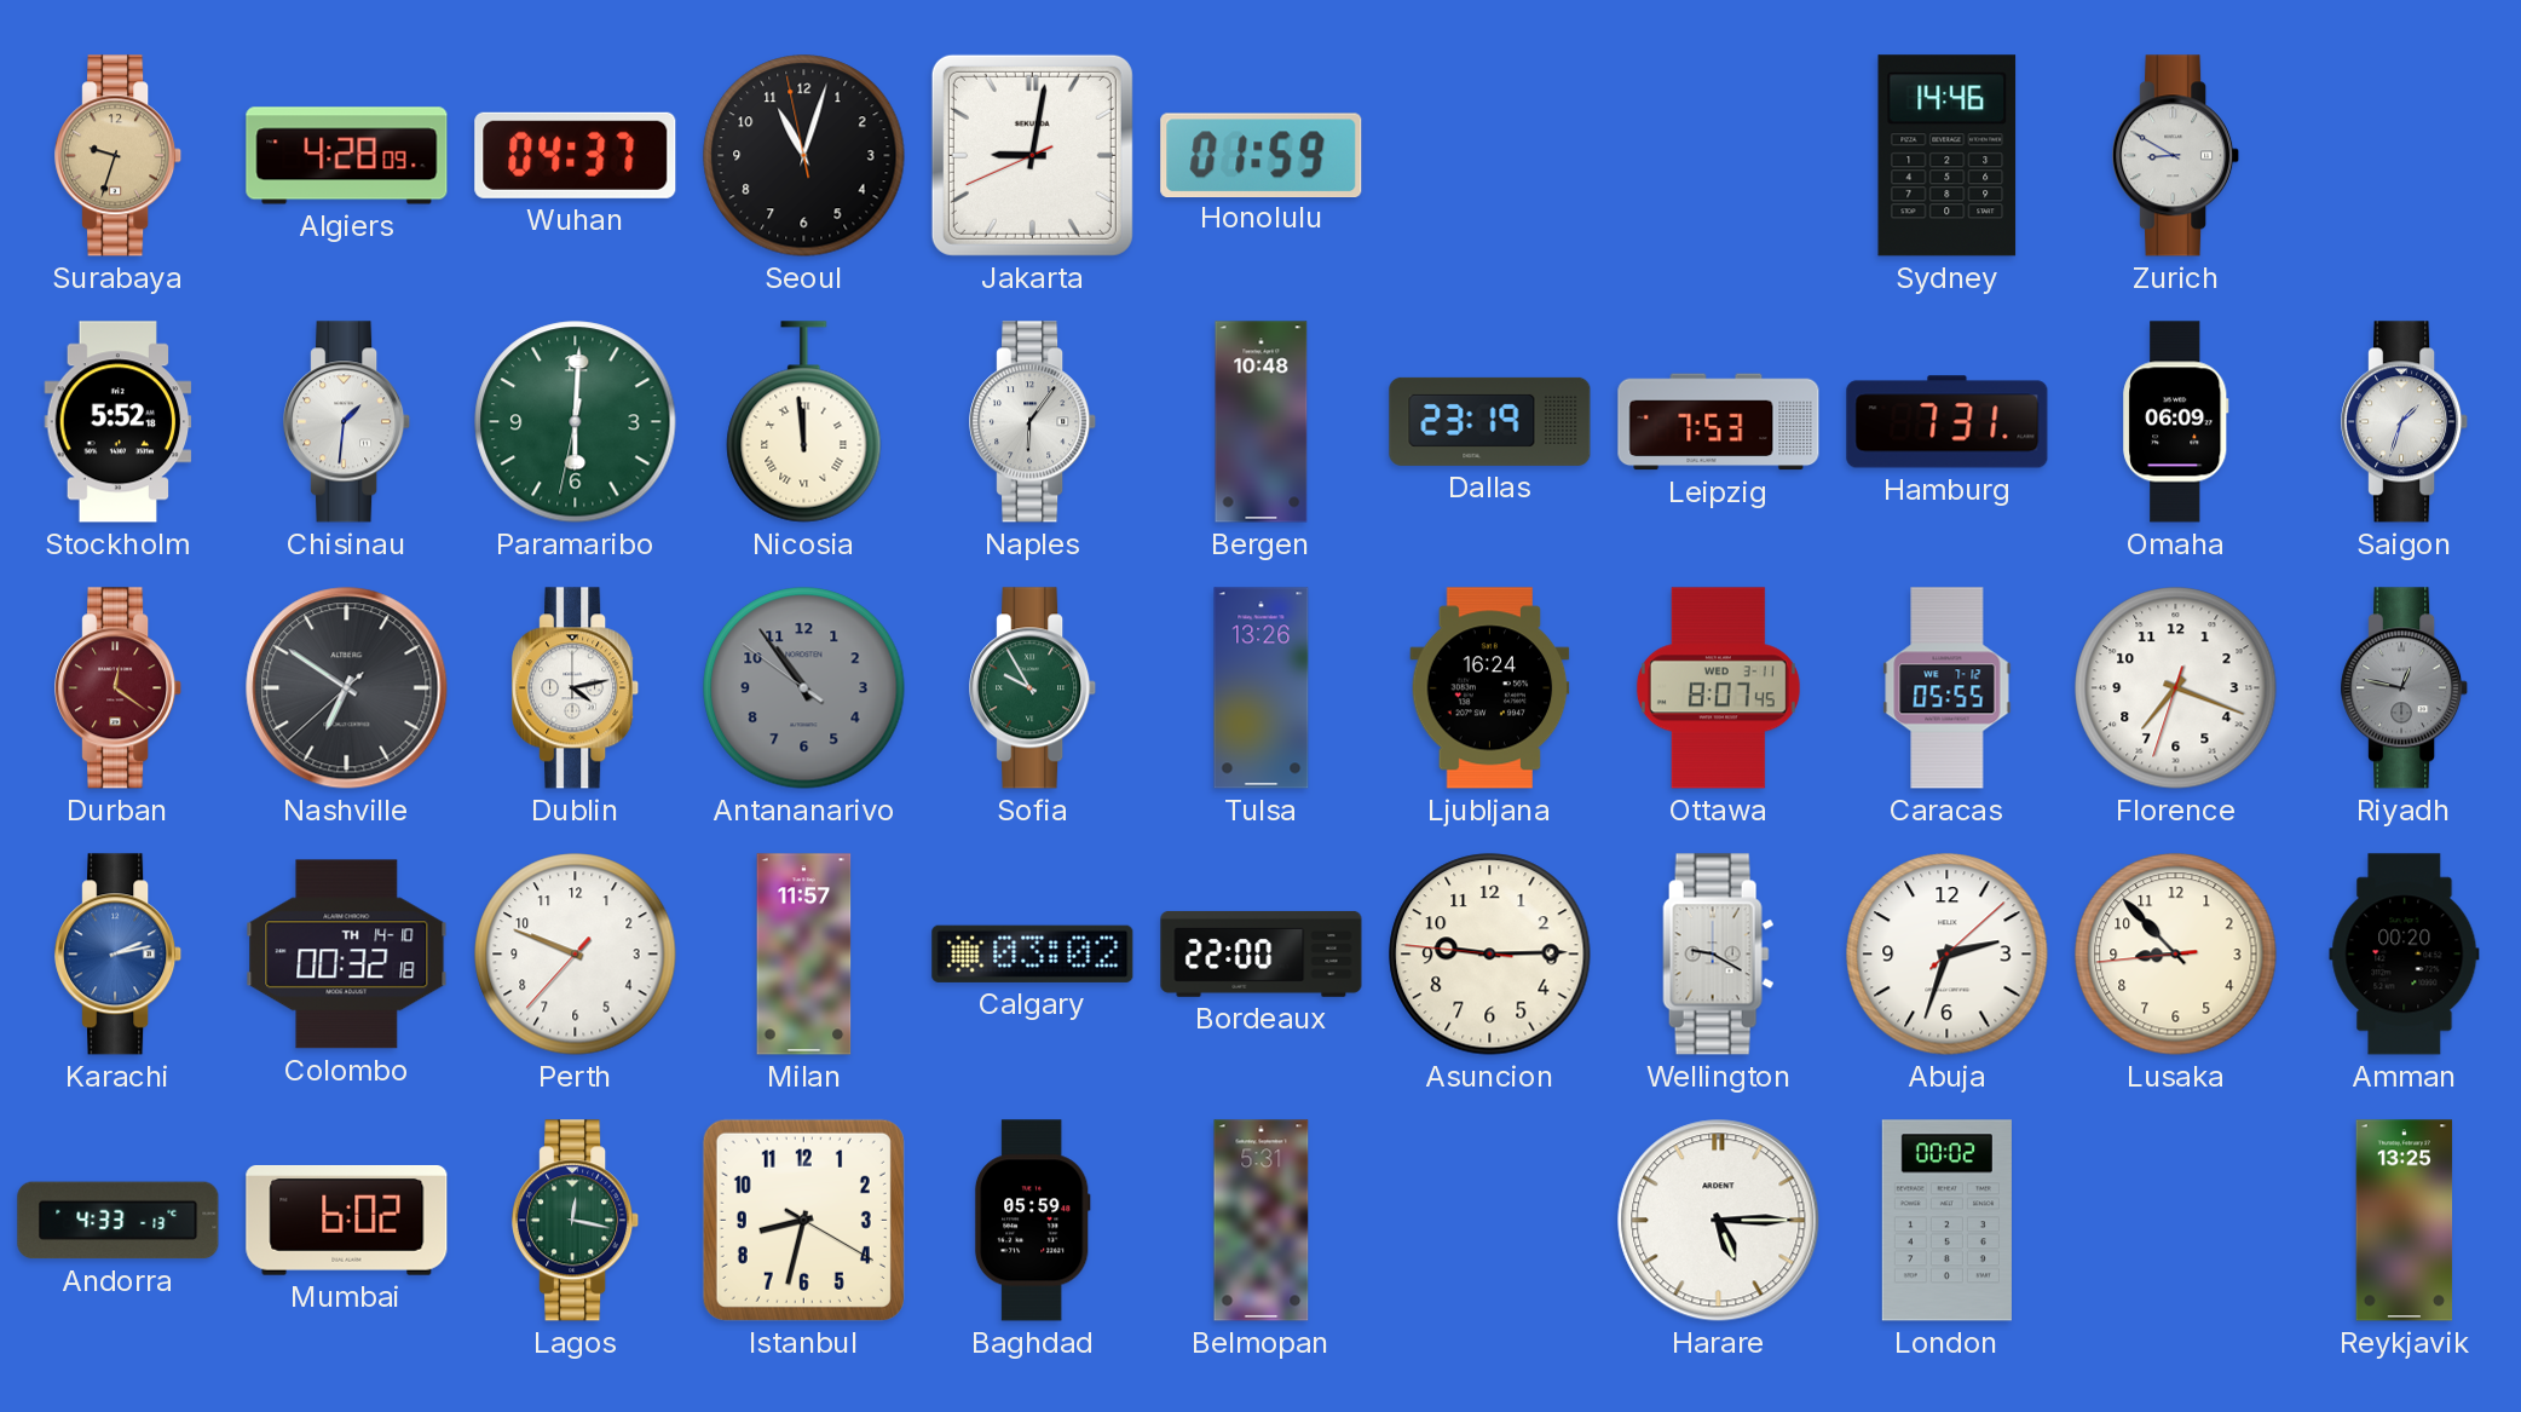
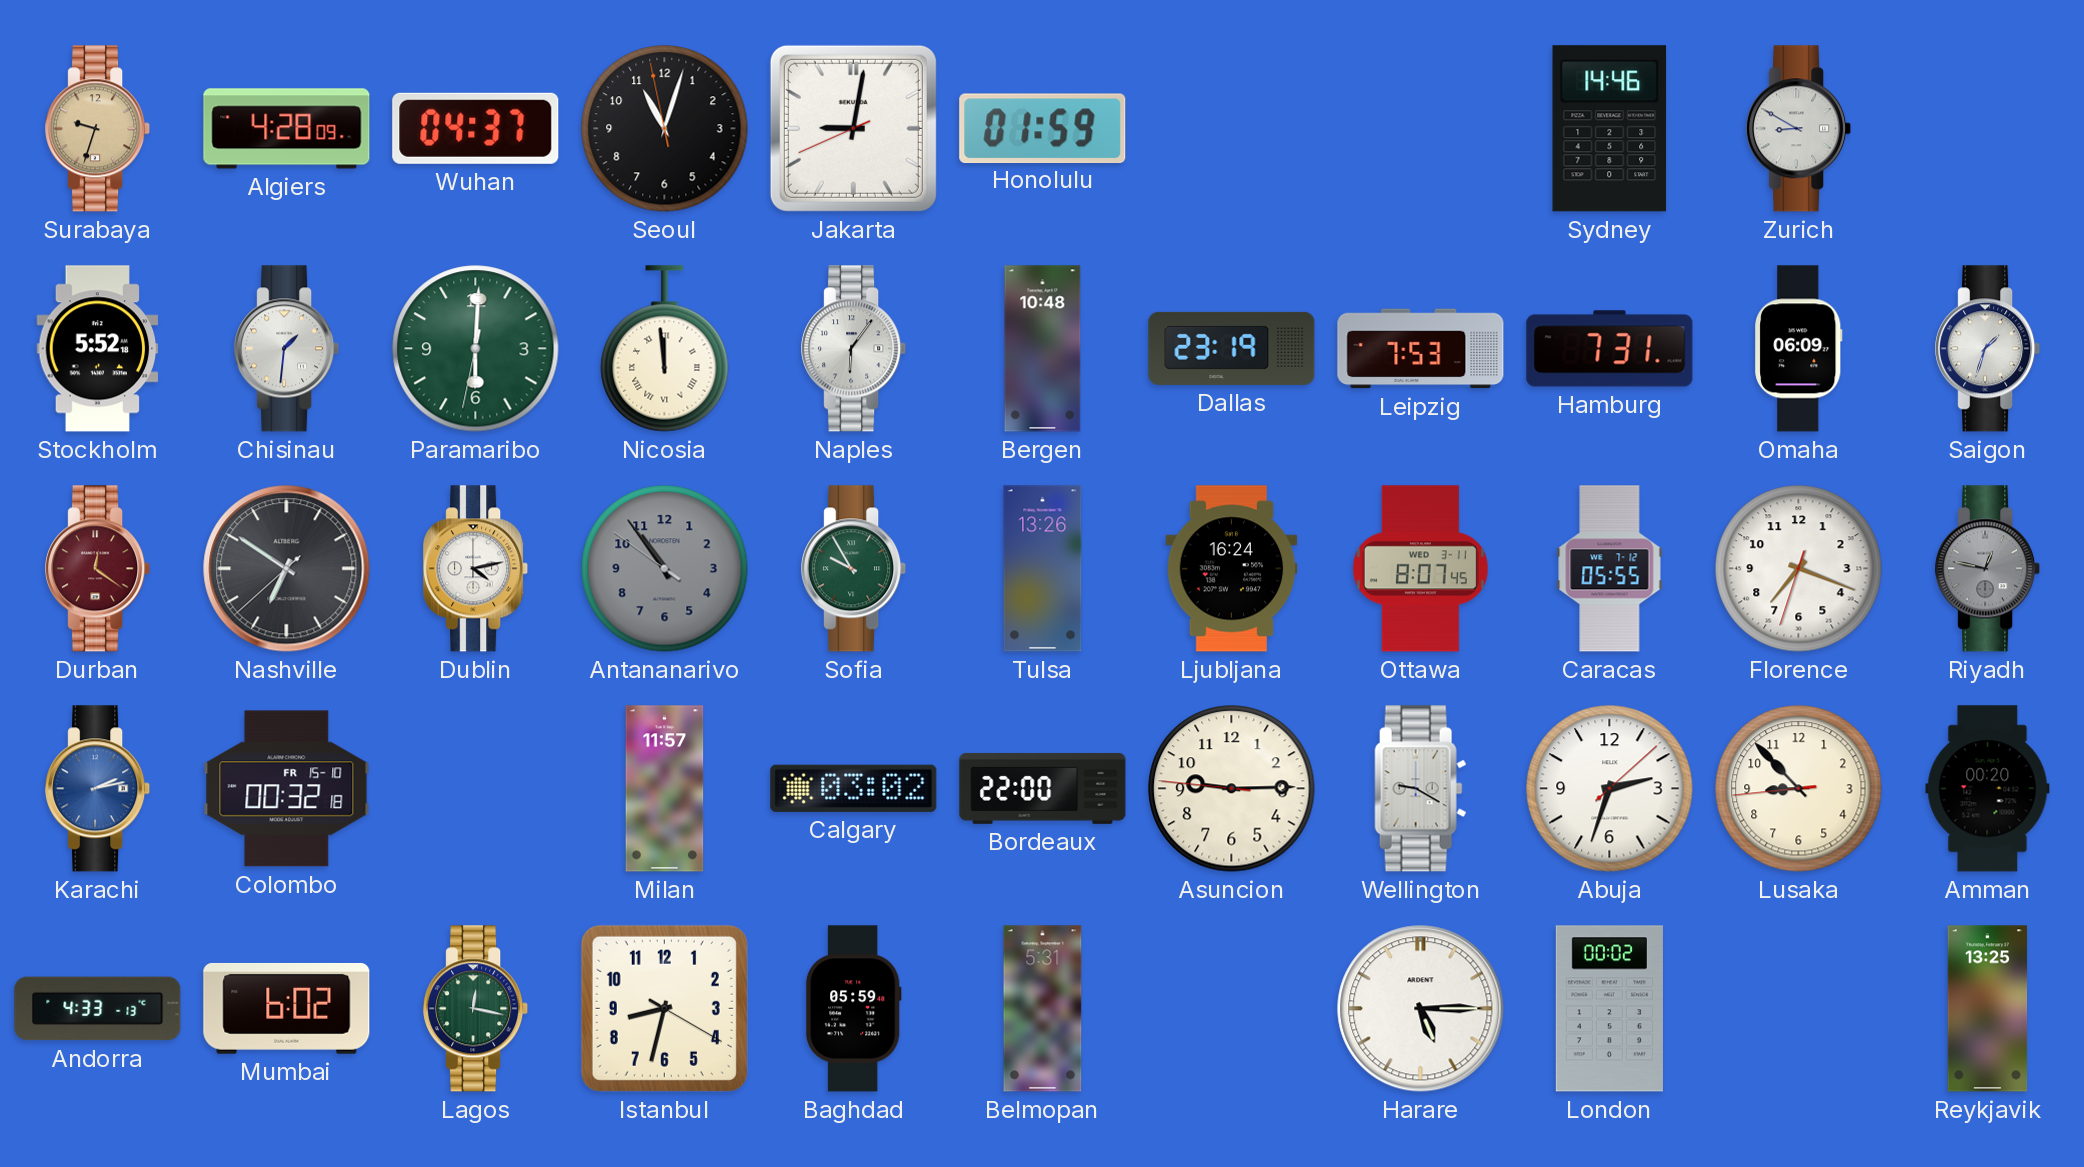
Colombo date: TH 14-10 -> FR 15-10
Perth: 9:48 -> none
